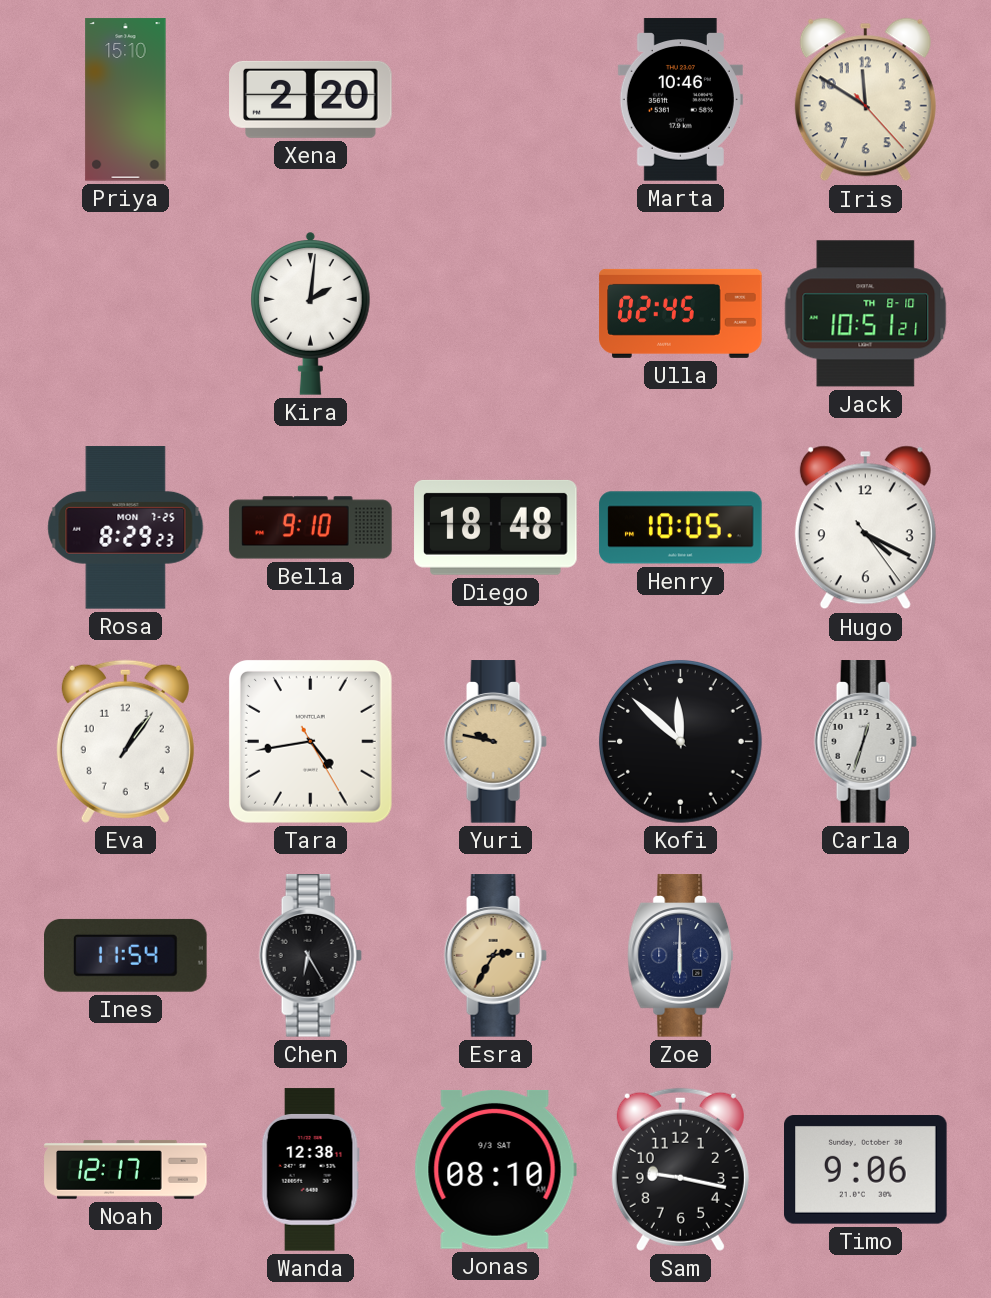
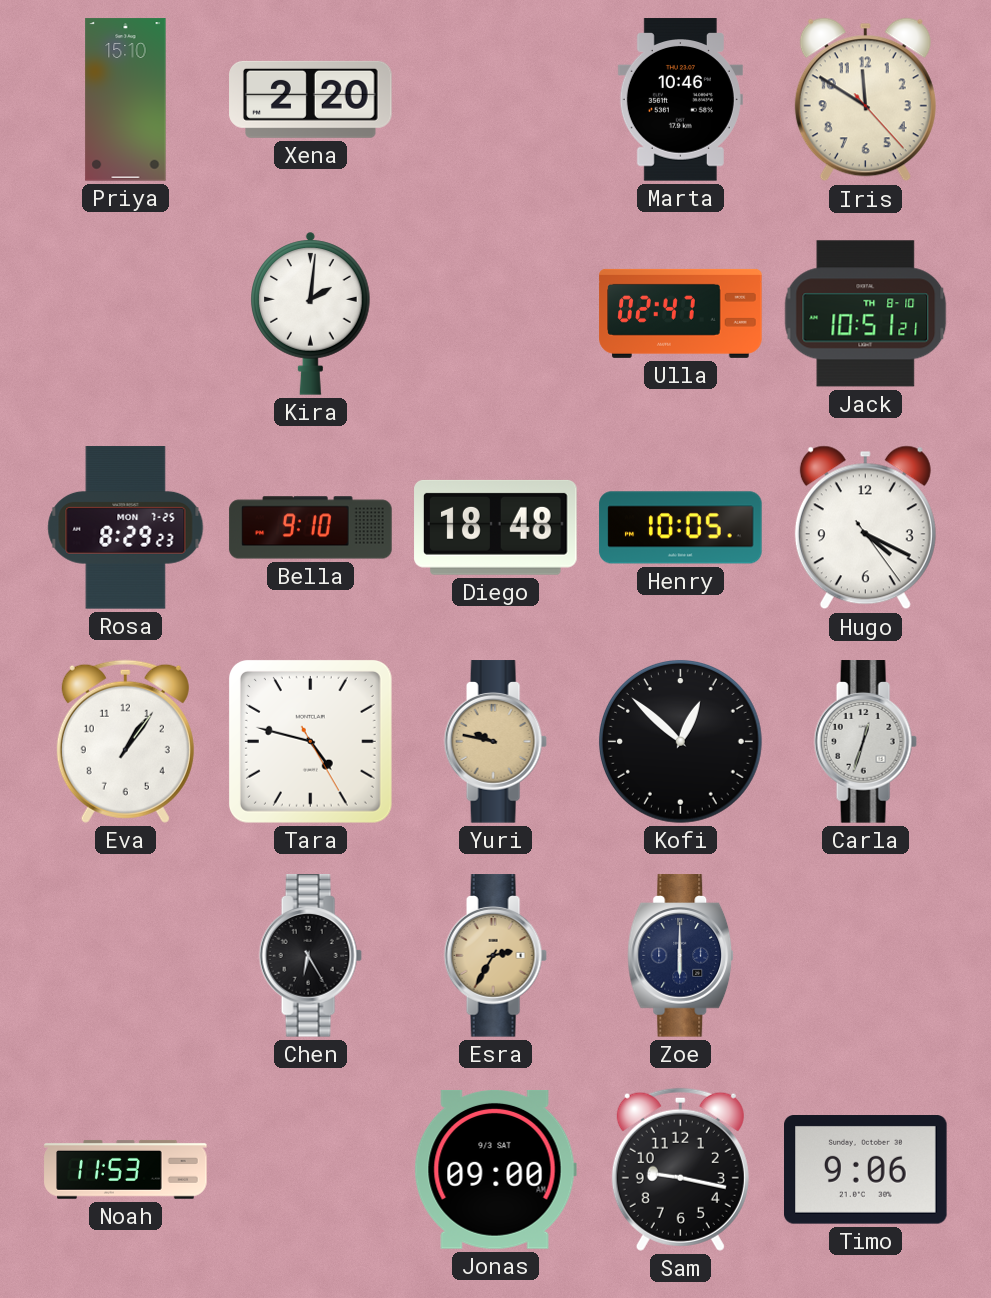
Ulla: 02:45 -> 02:47
Tara: 4:43 -> 4:47
Kofi: 11:52 -> 12:52
Ines: 11:54 -> none
Noah: 12:17 -> 11:53
Wanda: 12:38 -> none
Jonas: 08:10 -> 09:00
